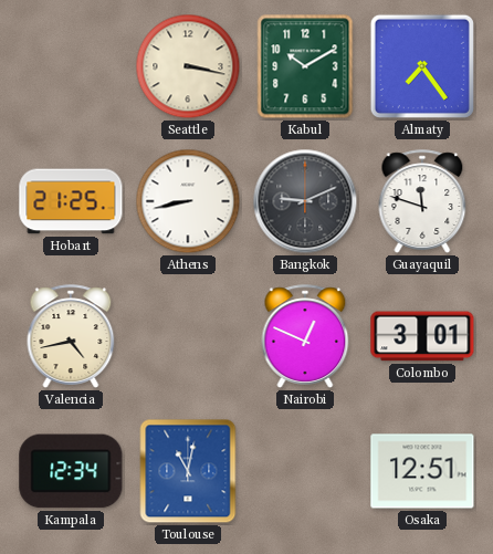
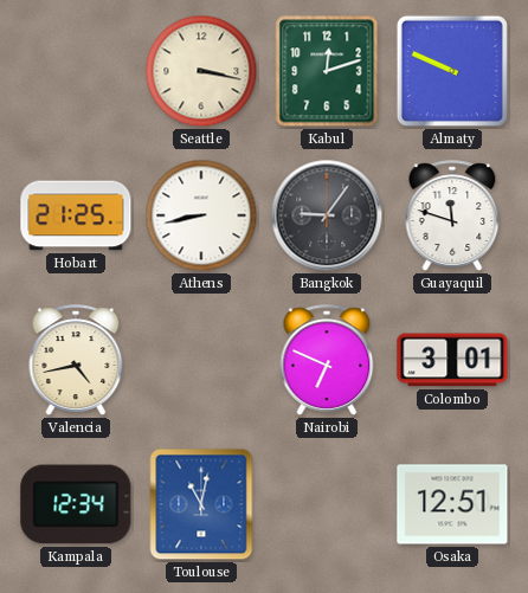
Kabul: 10:10 -> 12:12
Almaty: 7:24 -> 9:49
Bangkok: 9:11 -> 9:06
Nairobi: 12:49 -> 6:49
